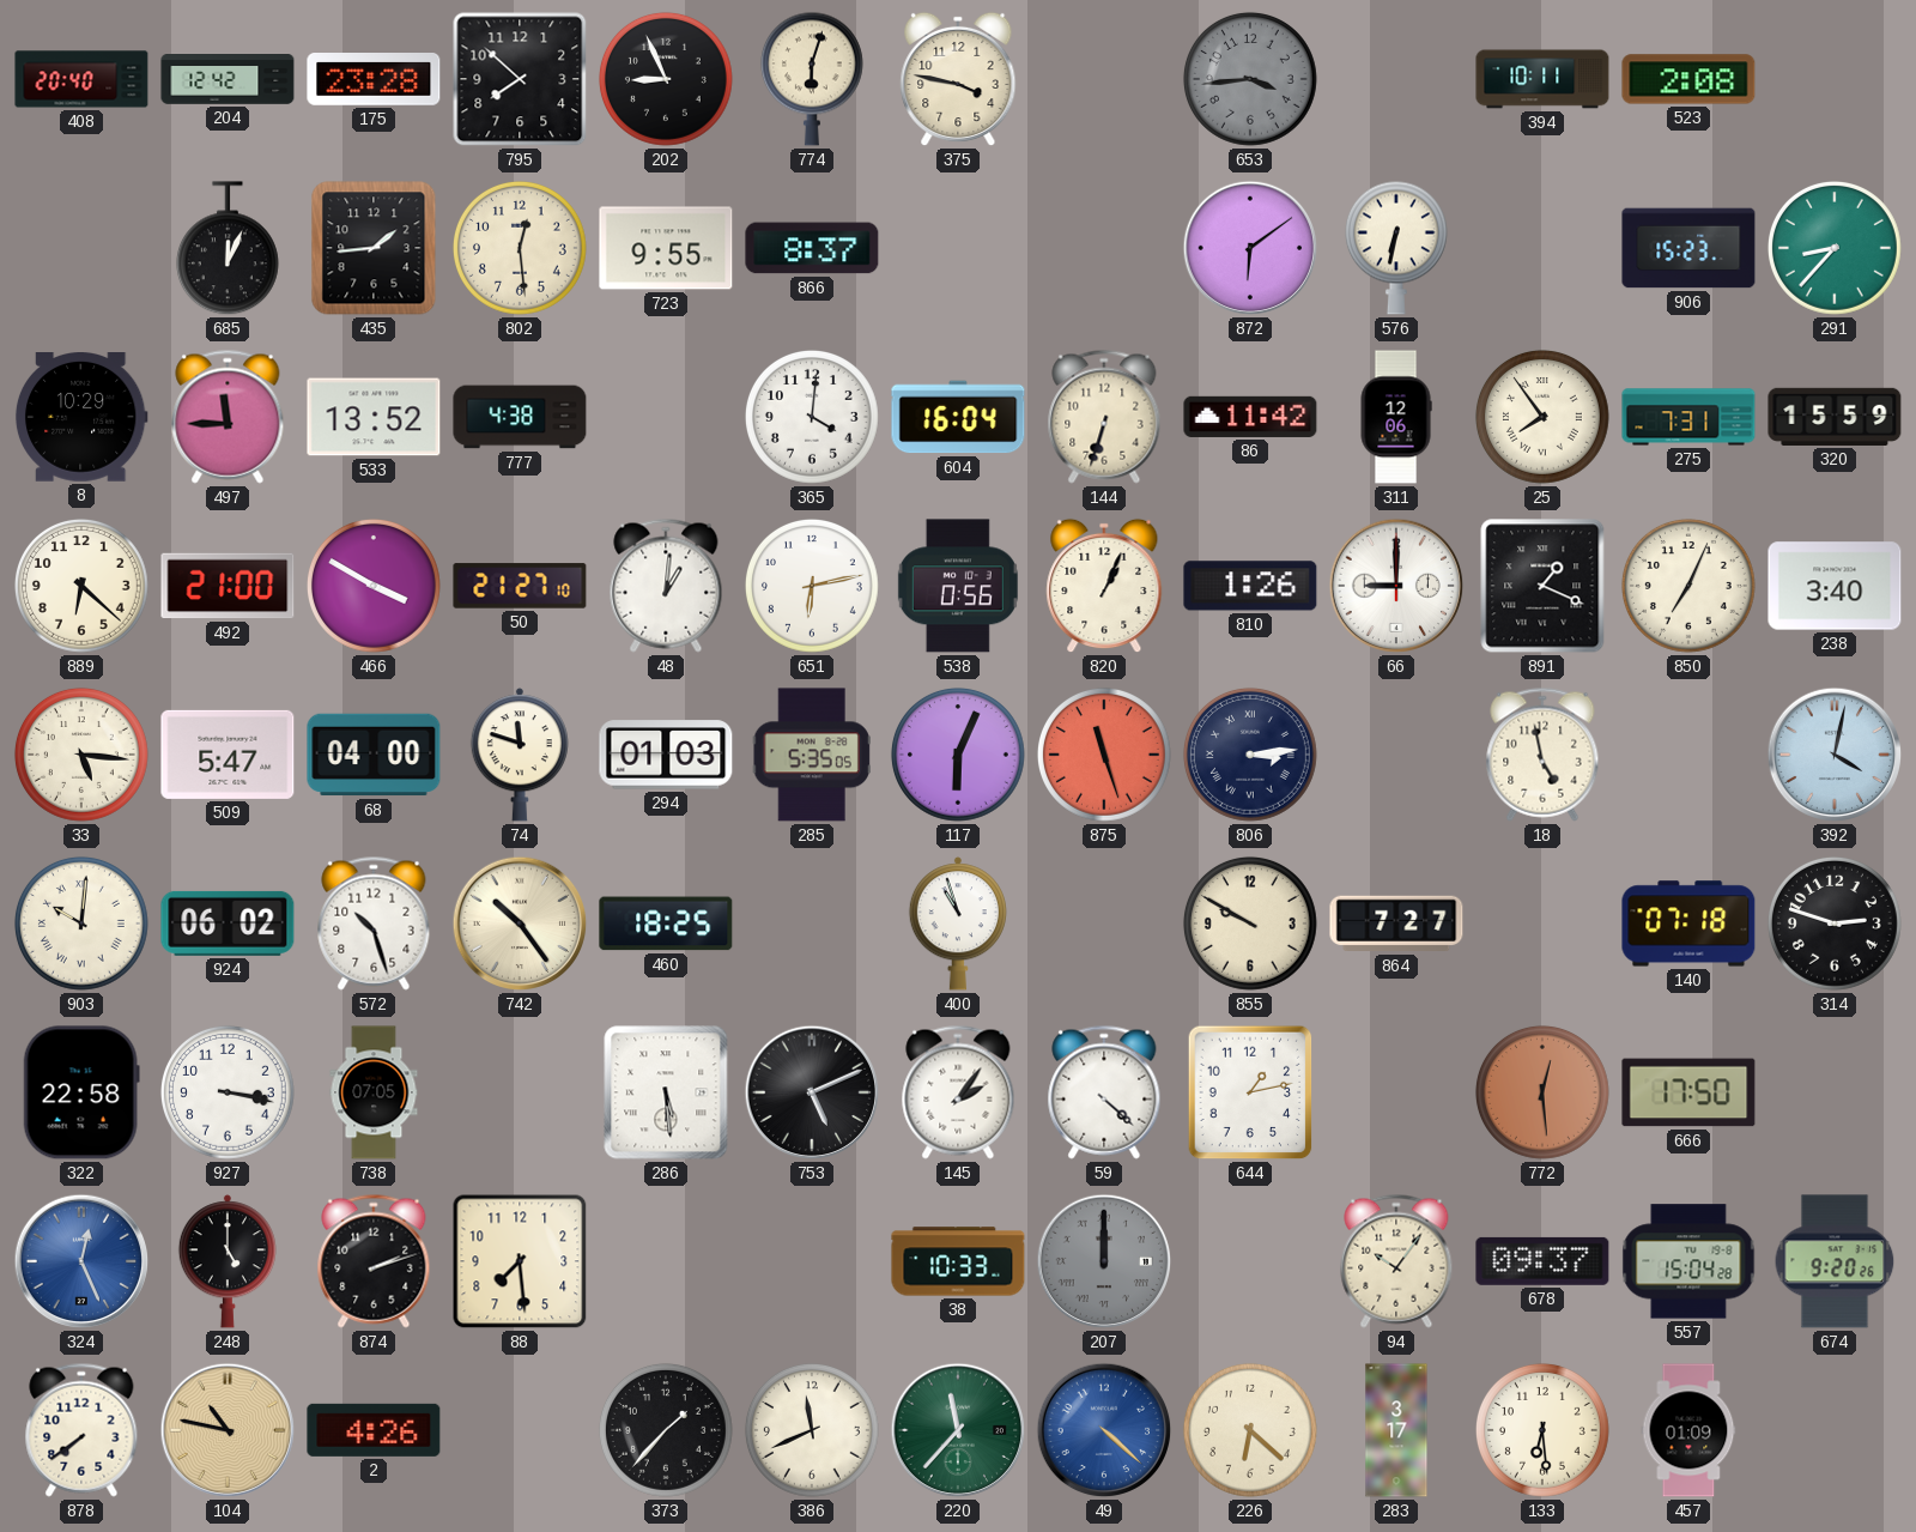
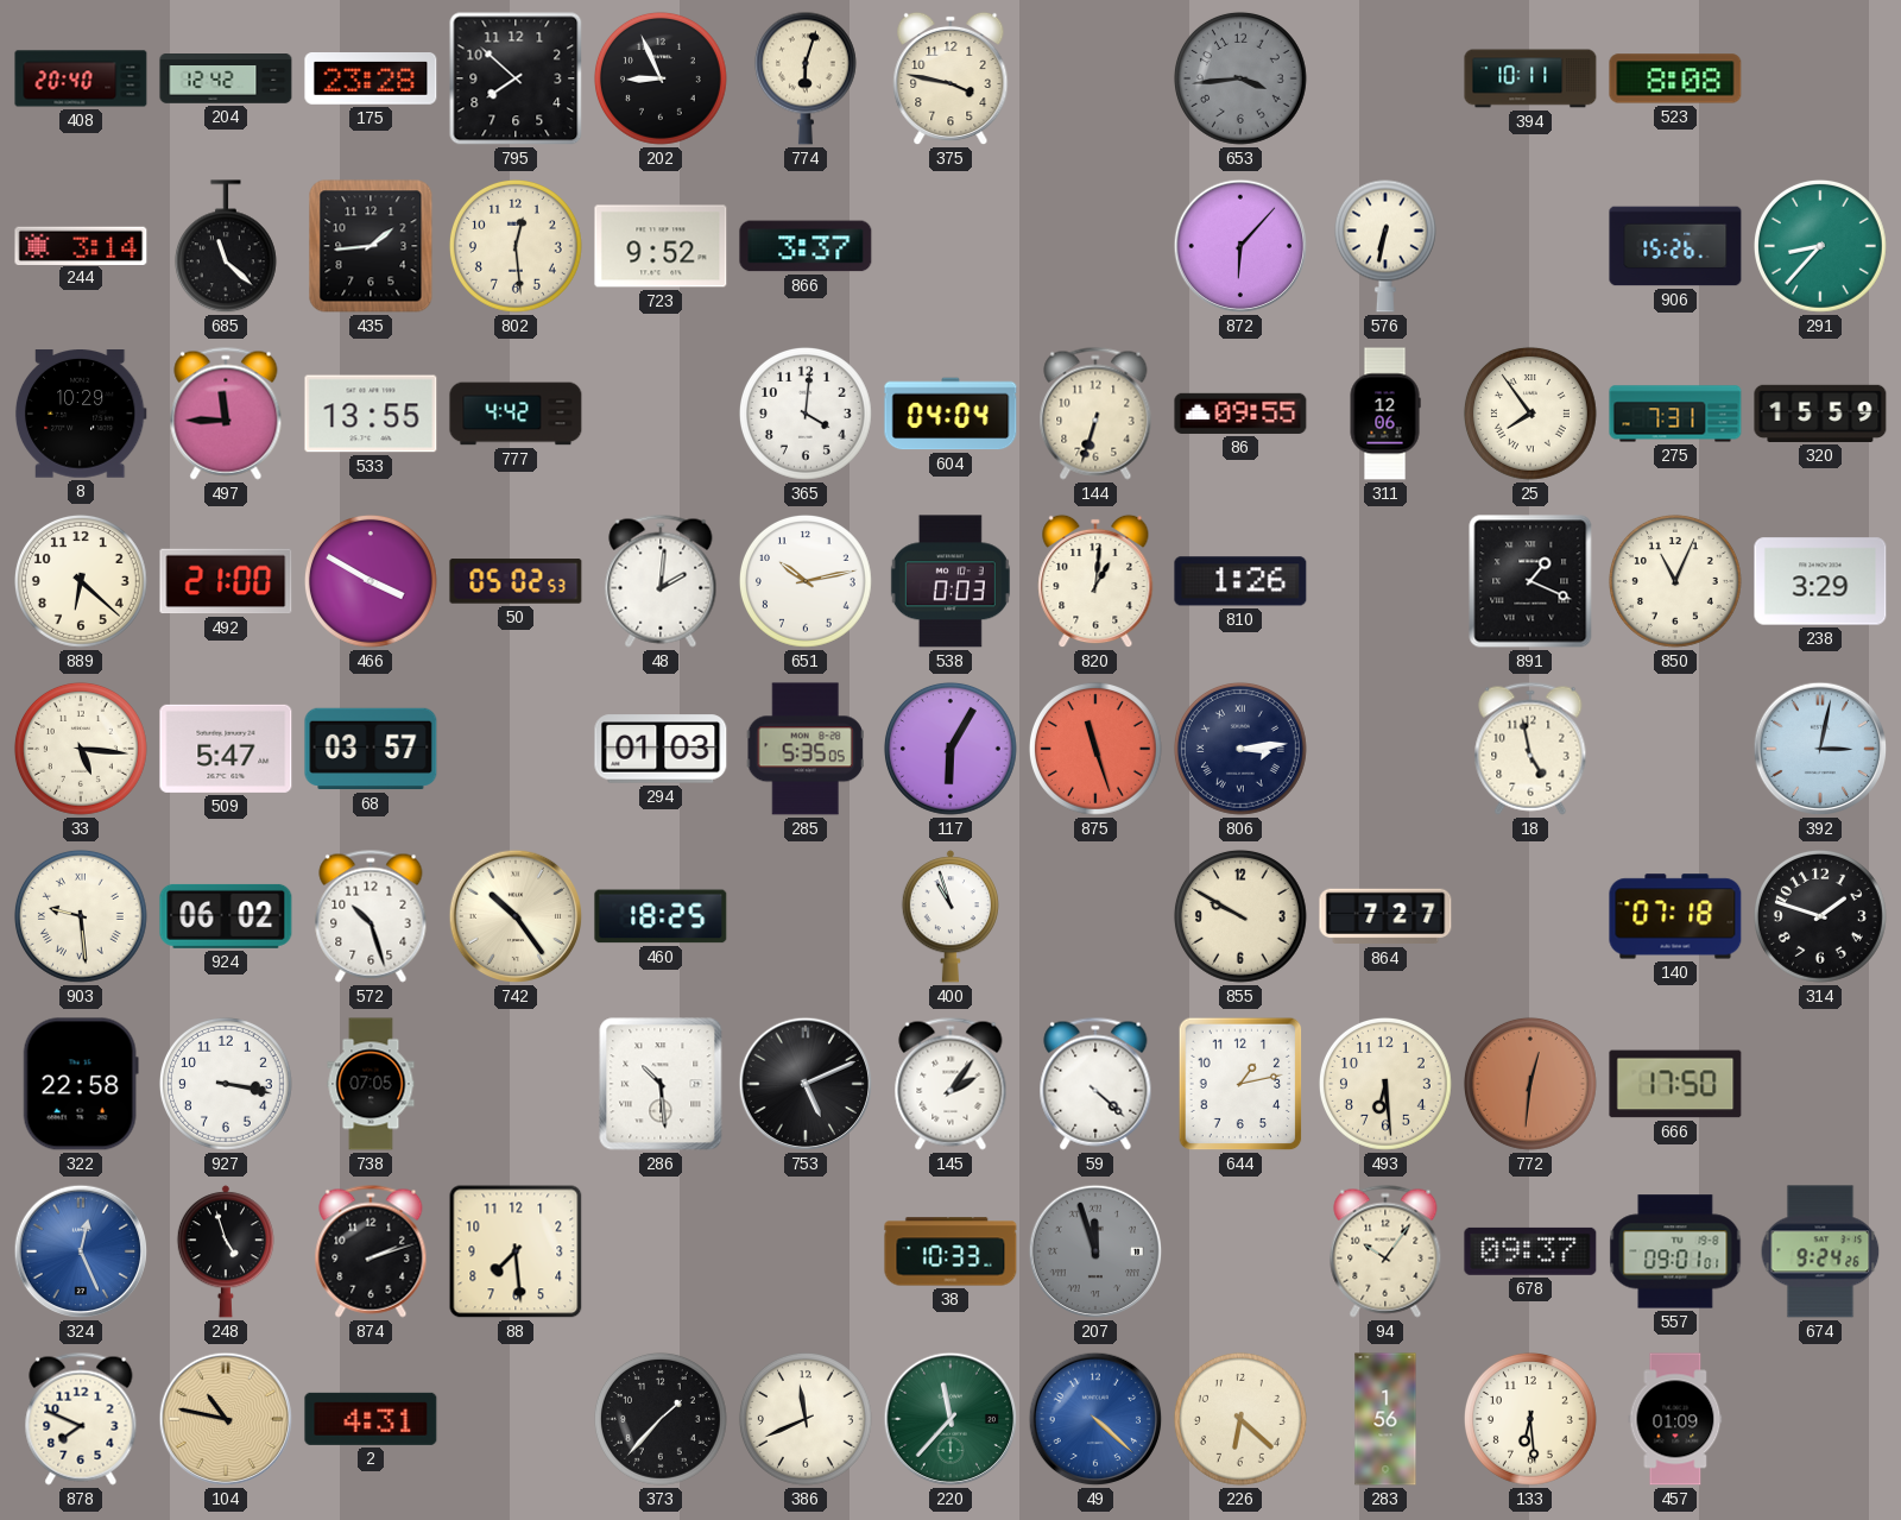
523: 2:08 -> 8:08
244: none -> 3:14
685: 12:04 -> 11:22
723: 9:55 -> 9:52
866: 8:37 -> 3:37
872: 6:09 -> 6:07
906: 15:23 -> 15:26
533: 13:52 -> 13:55
777: 4:38 -> 4:42
604: 16:04 -> 04:04
86: 11:42 -> 09:55
50: 21:27 -> 05:02
48: 1:01 -> 2:01
651: 6:13 -> 10:13
538: 0:56 -> 0:03
820: 1:04 -> 1:01
66: 9:00 -> none
850: 7:04 -> 11:04
238: 3:40 -> 3:29
68: 04:00 -> 03:57
74: 11:48 -> none
117: 6:04 -> 6:05
392: 4:02 -> 3:02
903: 10:01 -> 9:29
314: 2:48 -> 1:48
286: 5:29 -> 10:29
493: none -> 6:29
772: 12:29 -> 12:31
248: 5:00 -> 4:57
207: 12:00 -> 11:57
557: 15:04 -> 09:01
674: 9:20 -> 9:24
878: 7:39 -> 7:49
2: 4:26 -> 4:31
283: 3:17 -> 1:56
